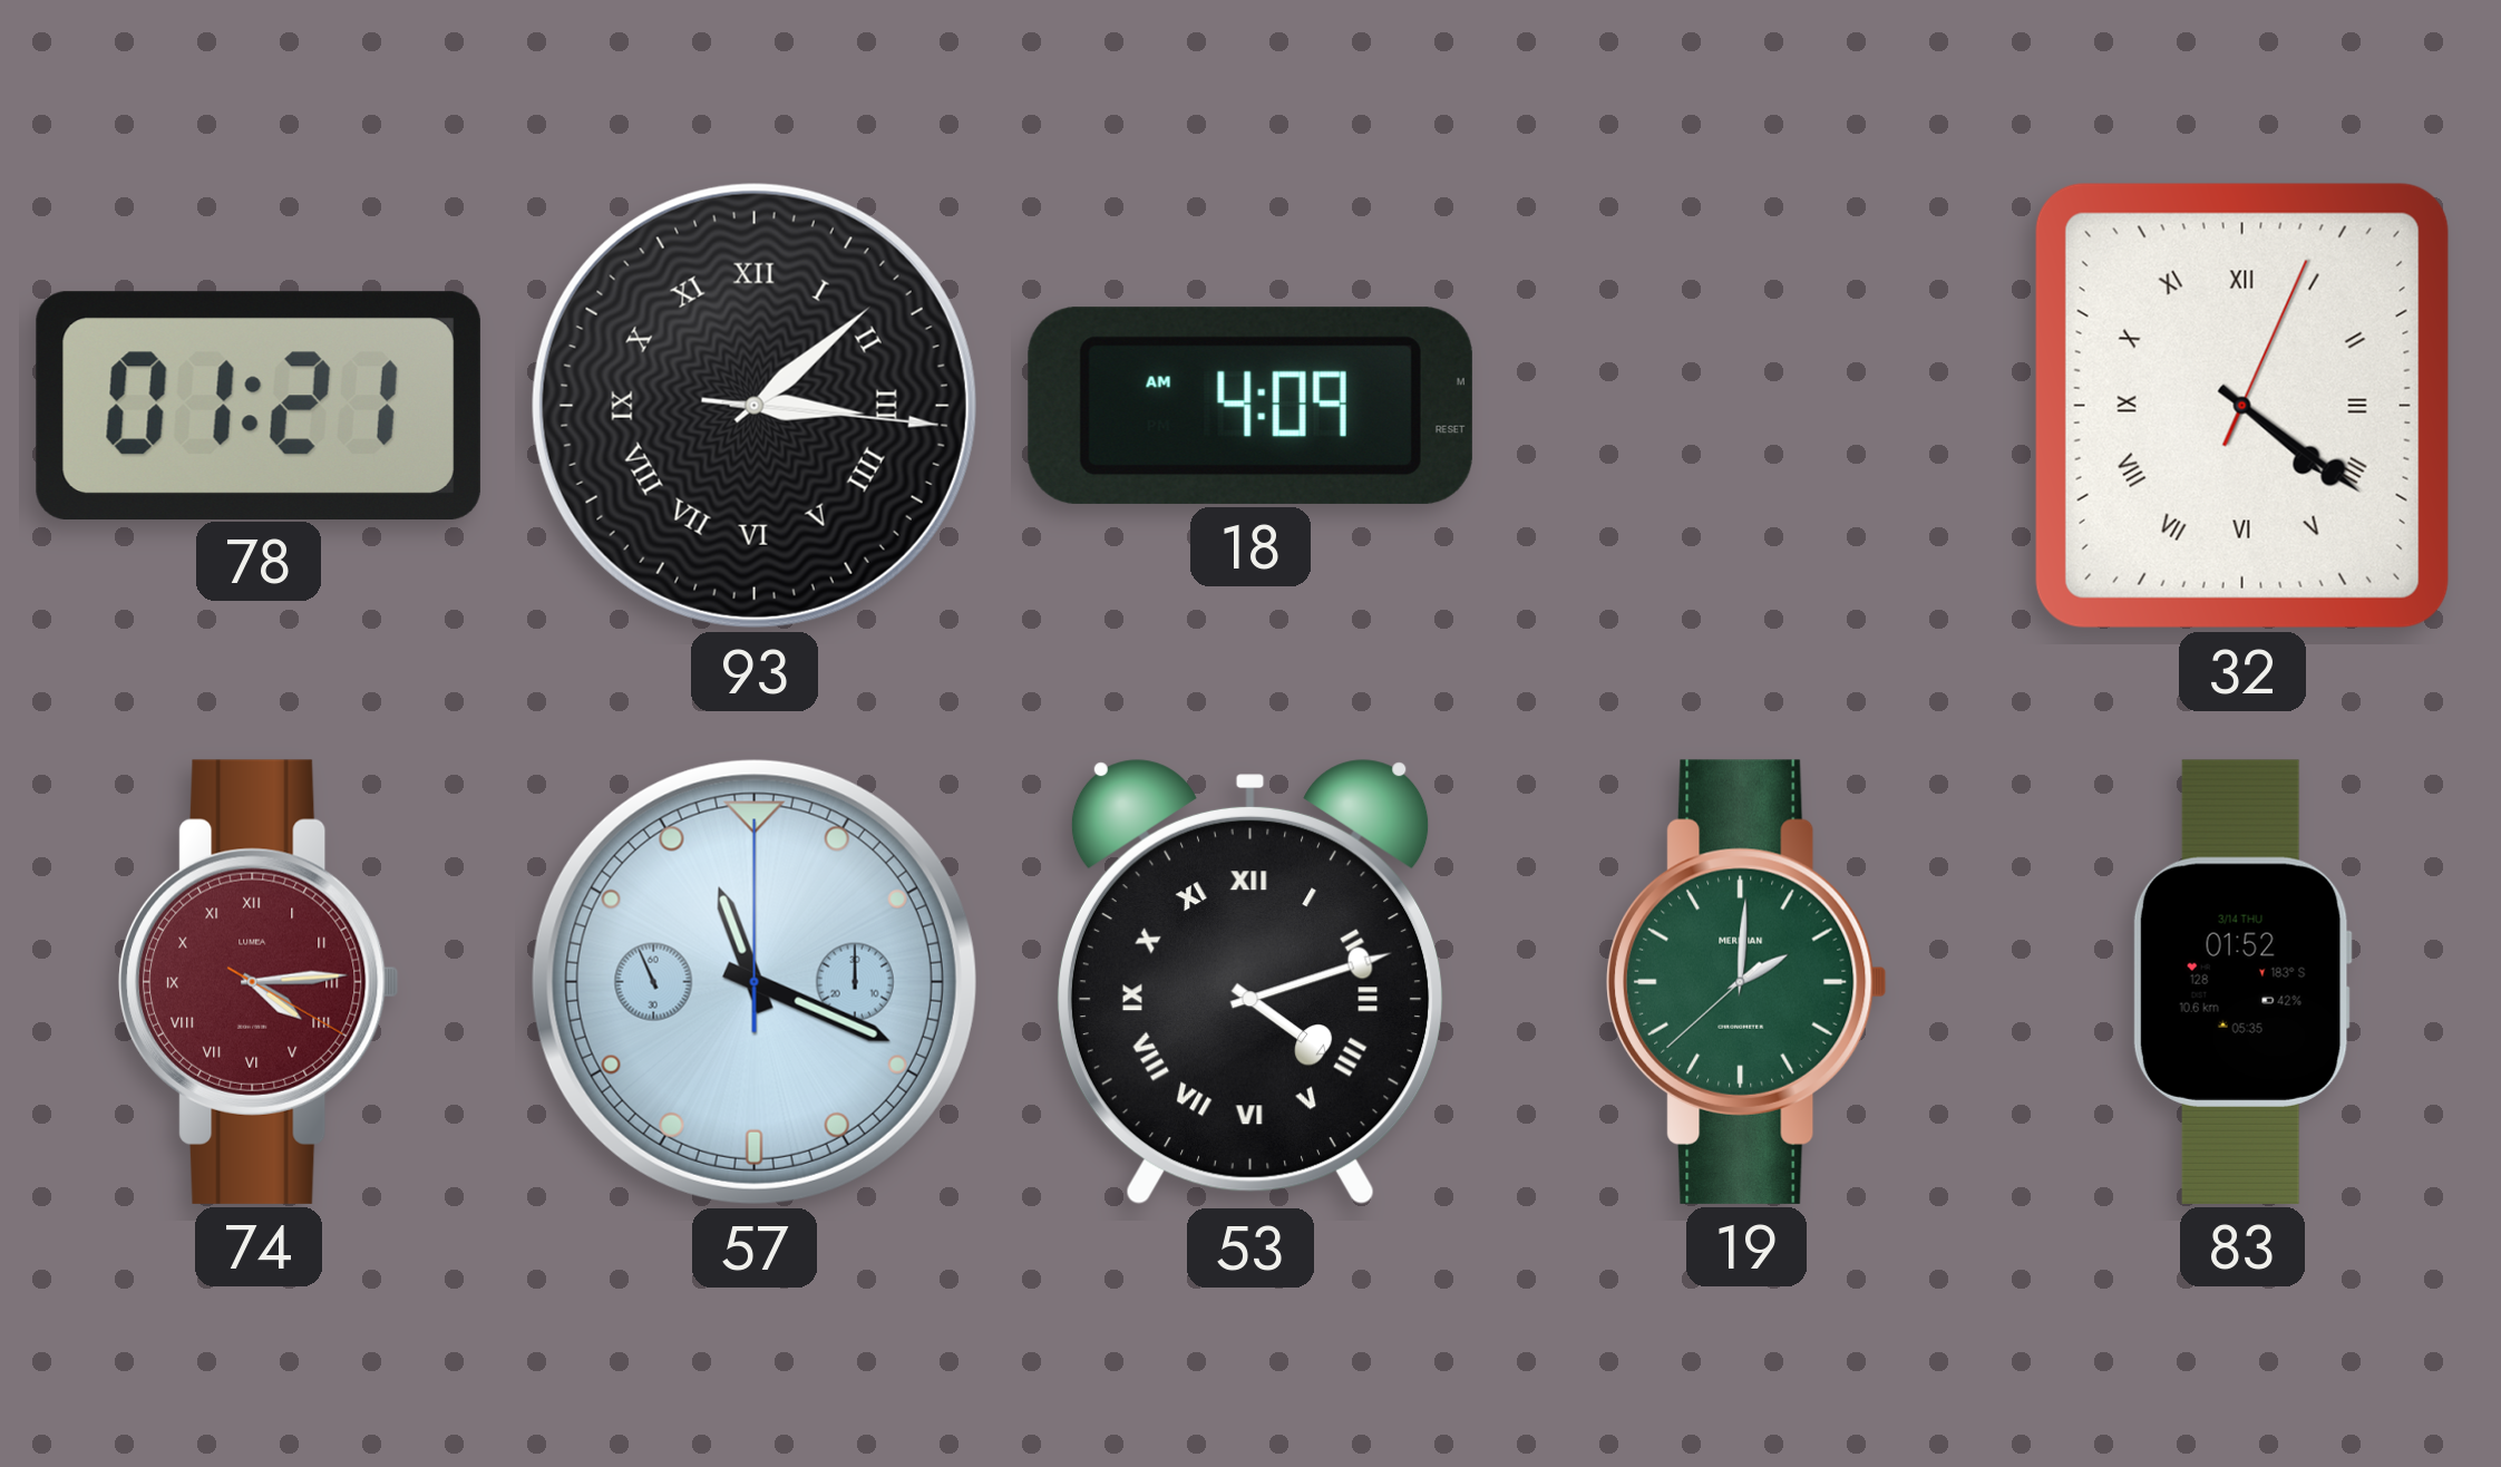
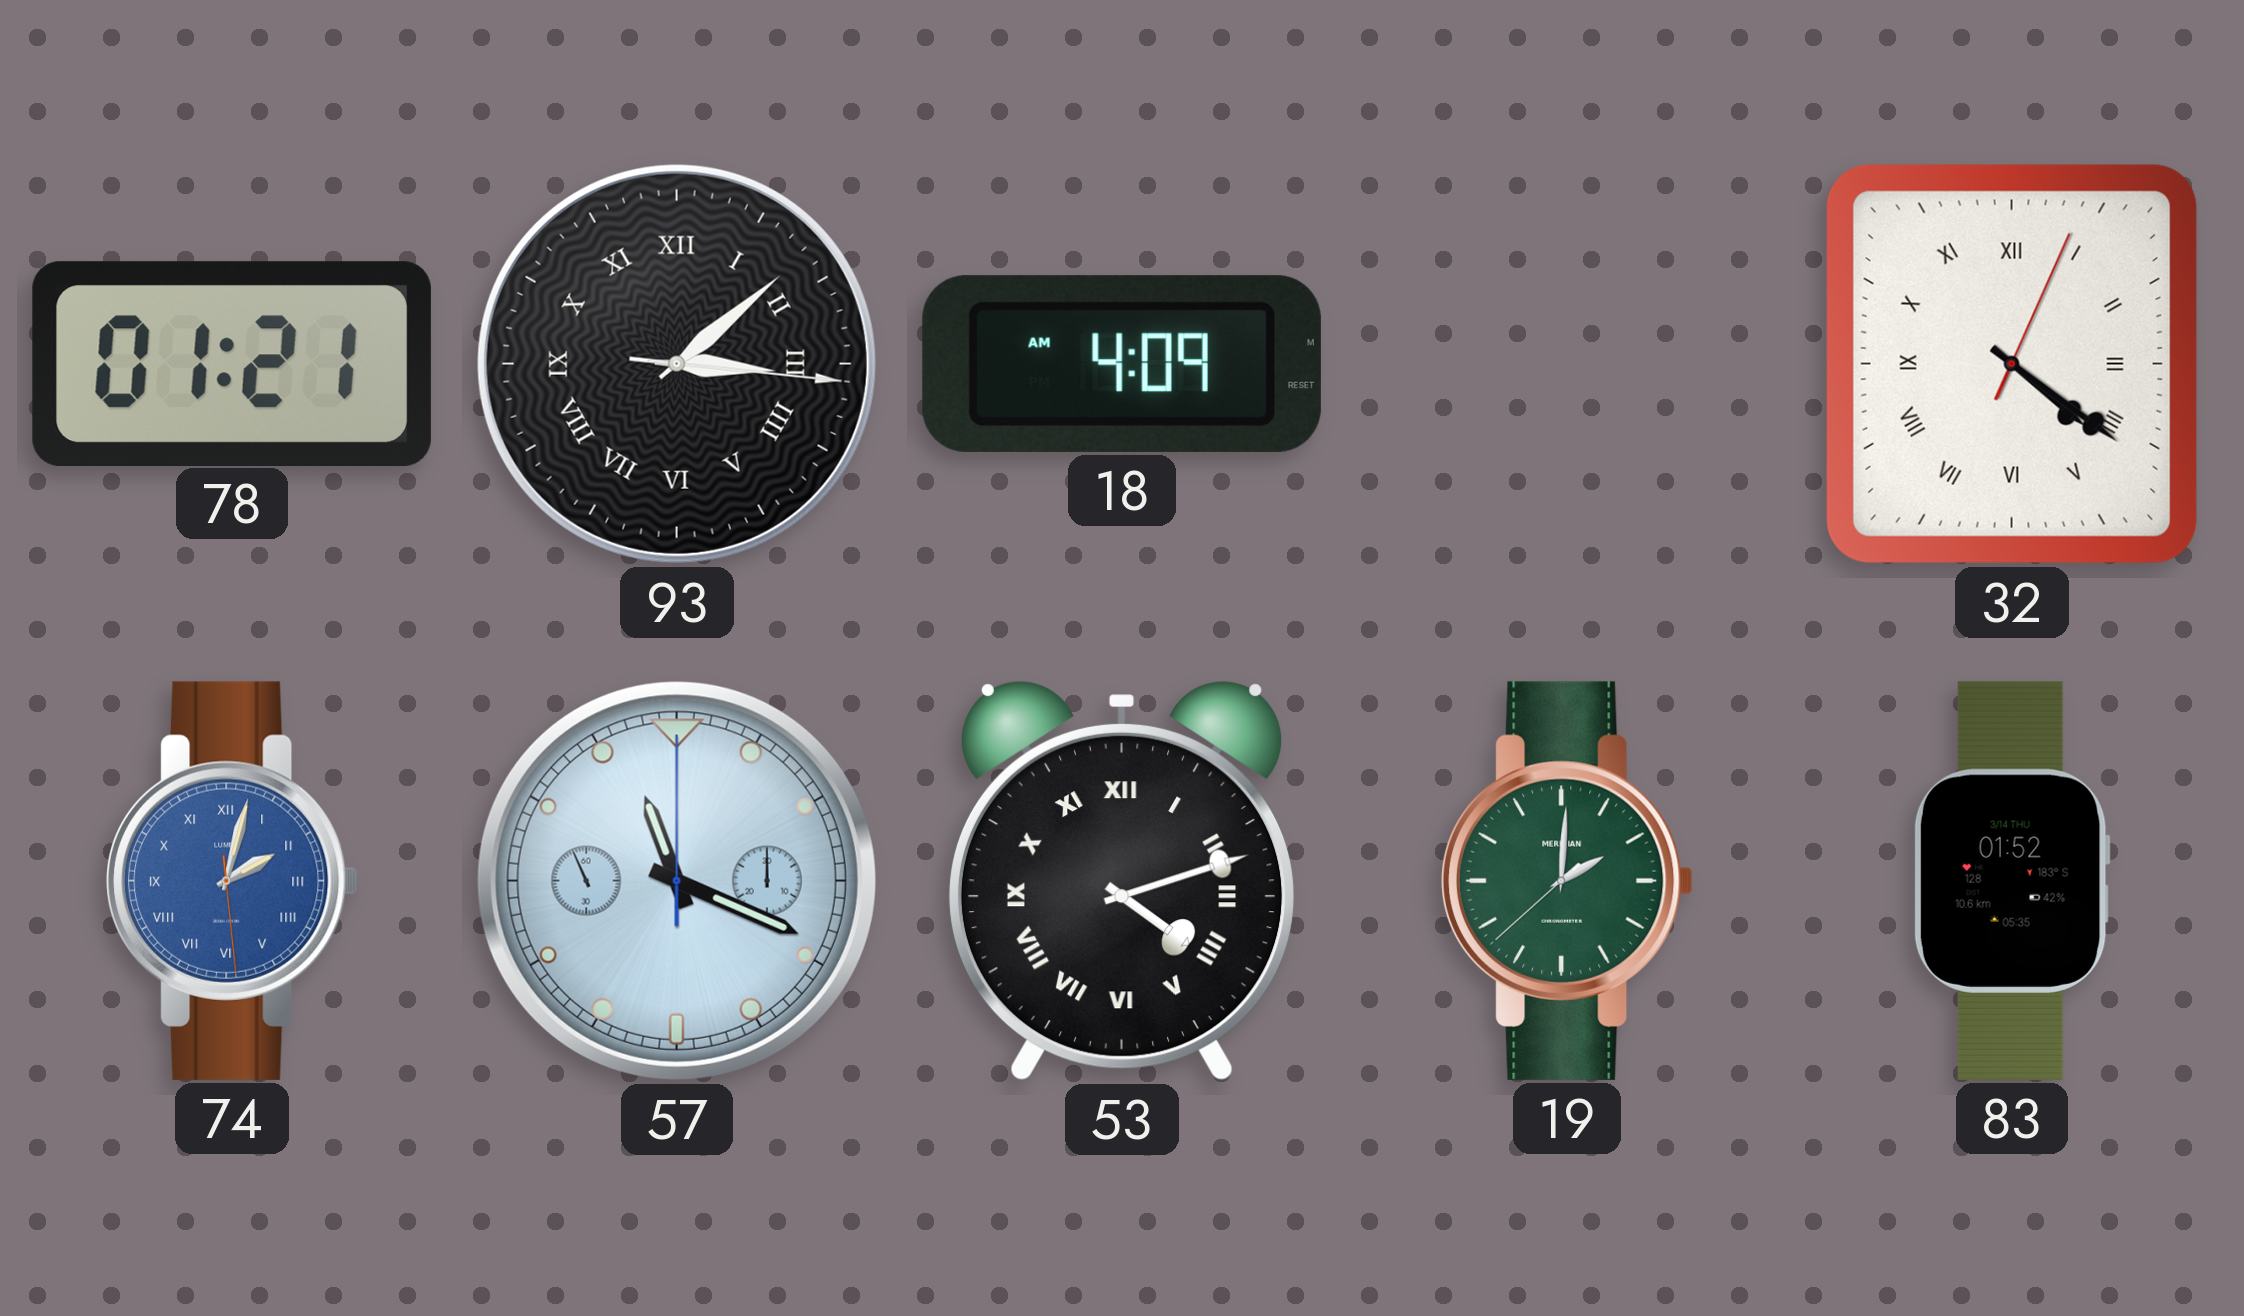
74: 4:14 -> 2:02
74 dial: burgundy -> blue
